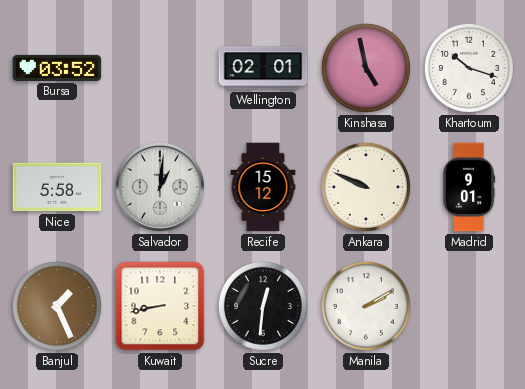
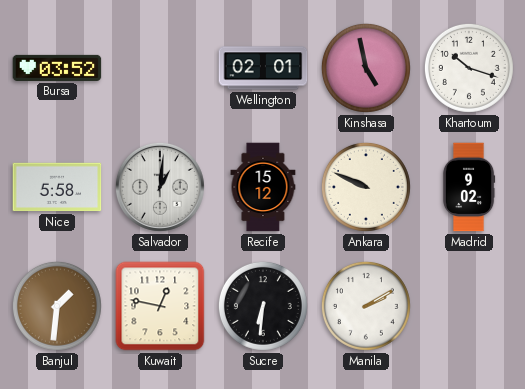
Madrid: 9:01 -> 9:02
Banjul: 1:26 -> 1:31
Kuwait: 8:43 -> 12:47
Sucre: 12:31 -> 6:31
